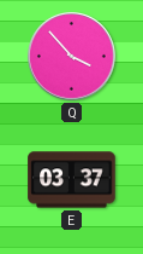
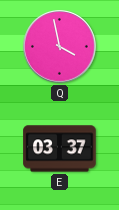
Q: 3:53 -> 3:58
